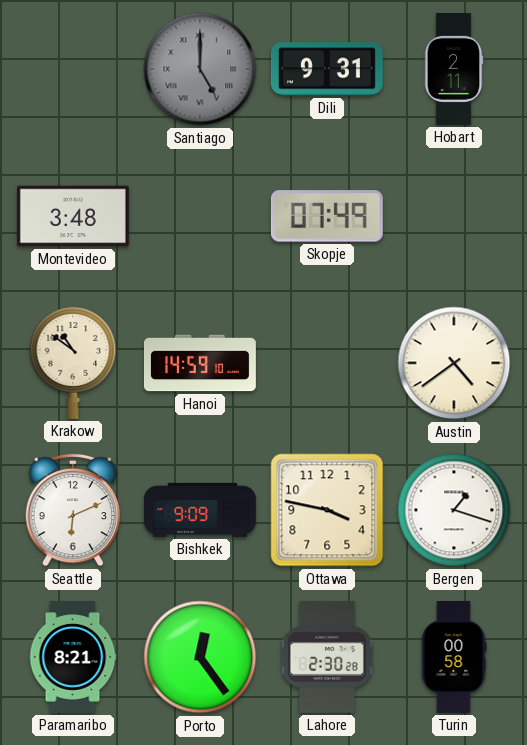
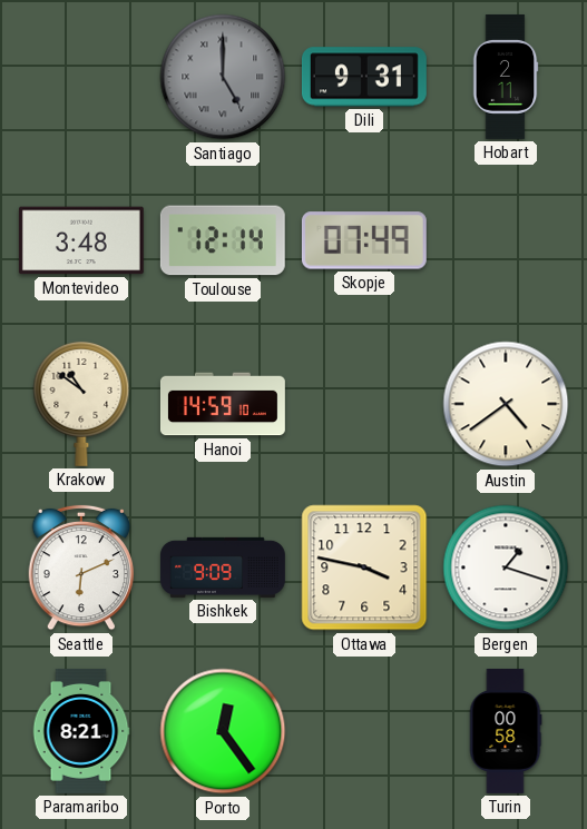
Toulouse: none -> 12:14
Lahore: 2:30 -> none
